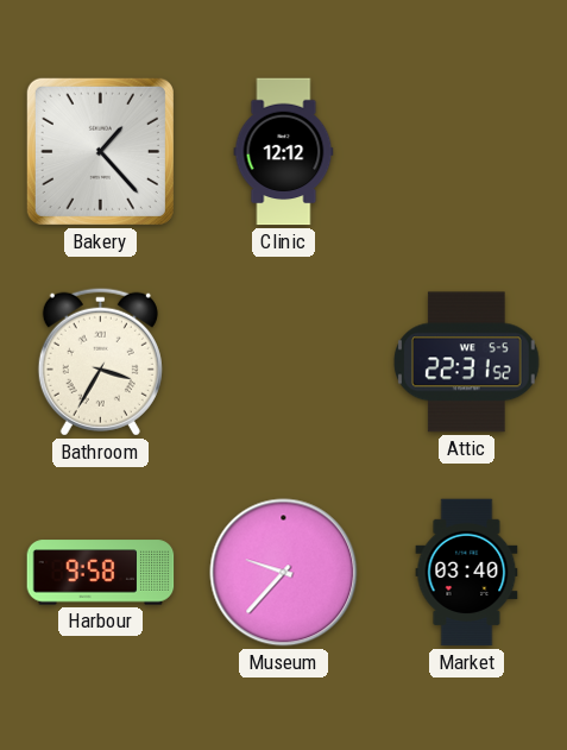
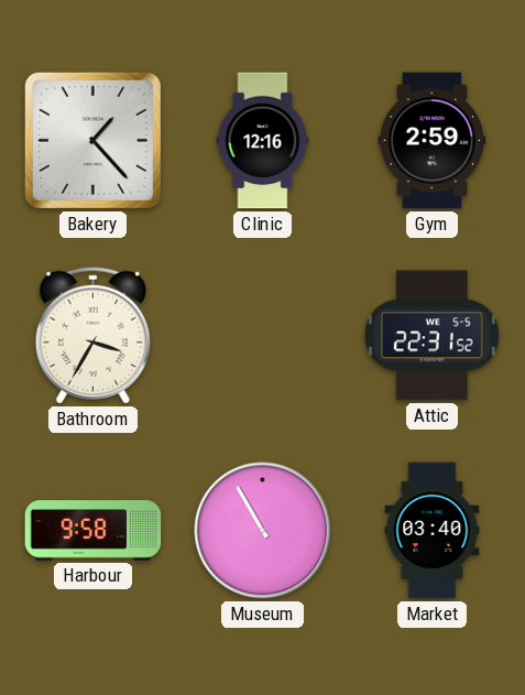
Clinic: 12:12 -> 12:16
Gym: none -> 2:59
Museum: 9:37 -> 10:55
